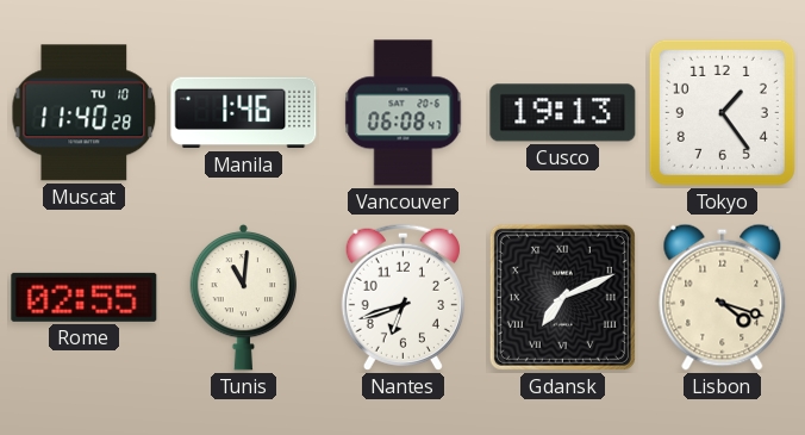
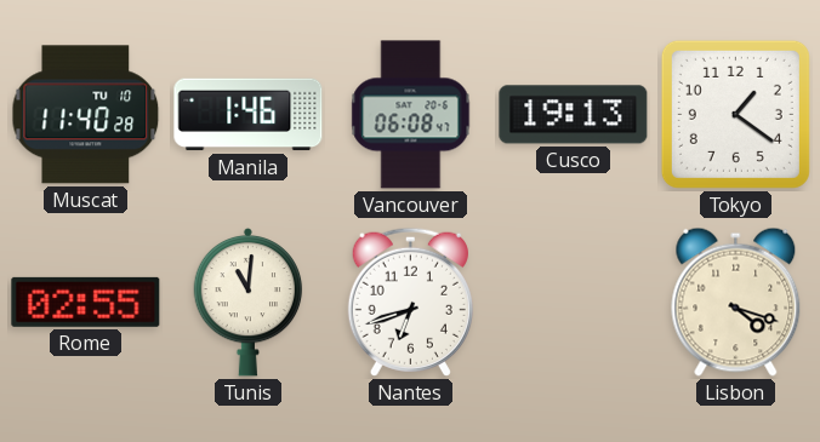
Tokyo: 1:24 -> 1:21
Gdansk: 7:11 -> none
